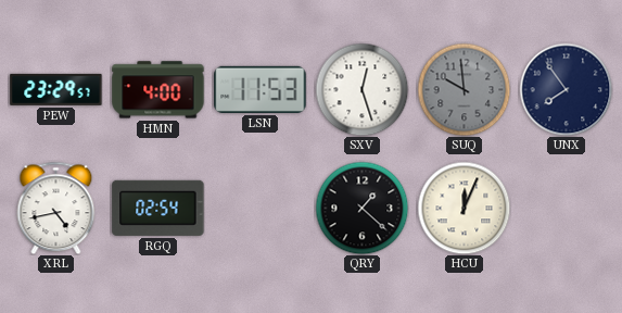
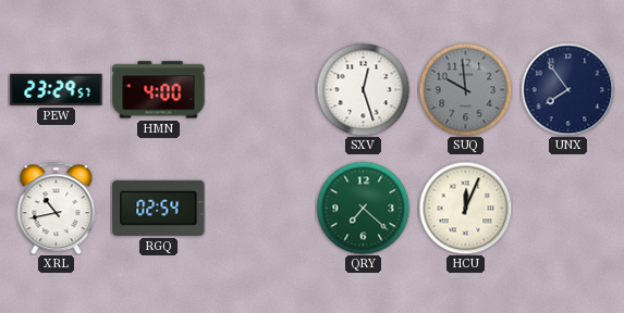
LSN: 11:53 -> none
XRL: 4:43 -> 10:43
QRY: 1:22 -> 7:22
QRY dial: black -> green
